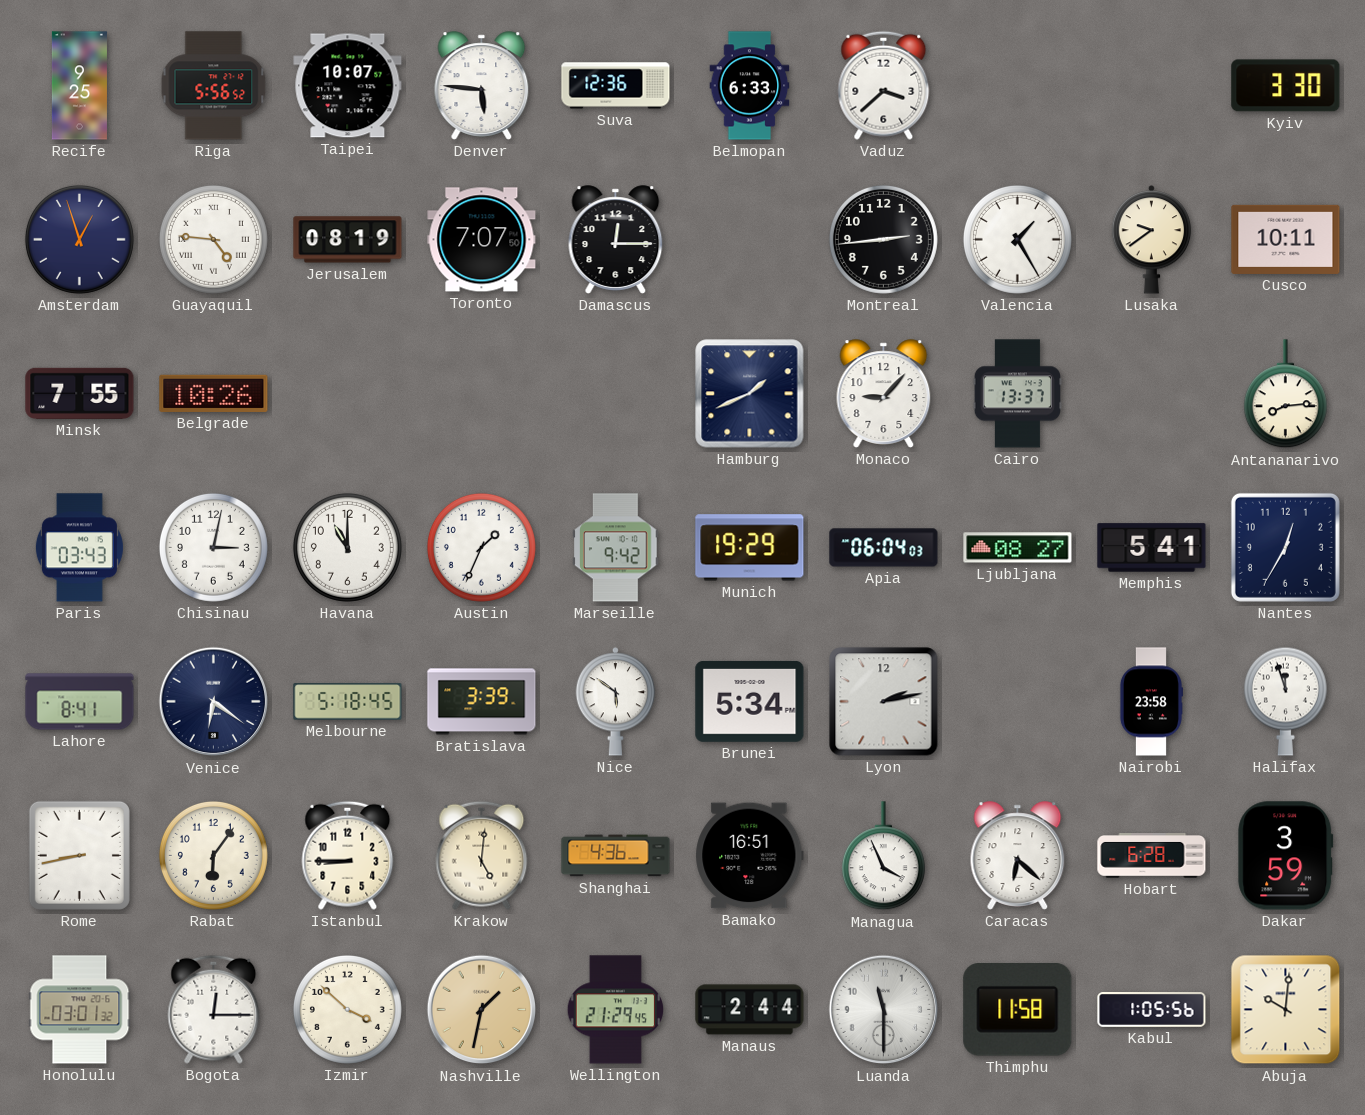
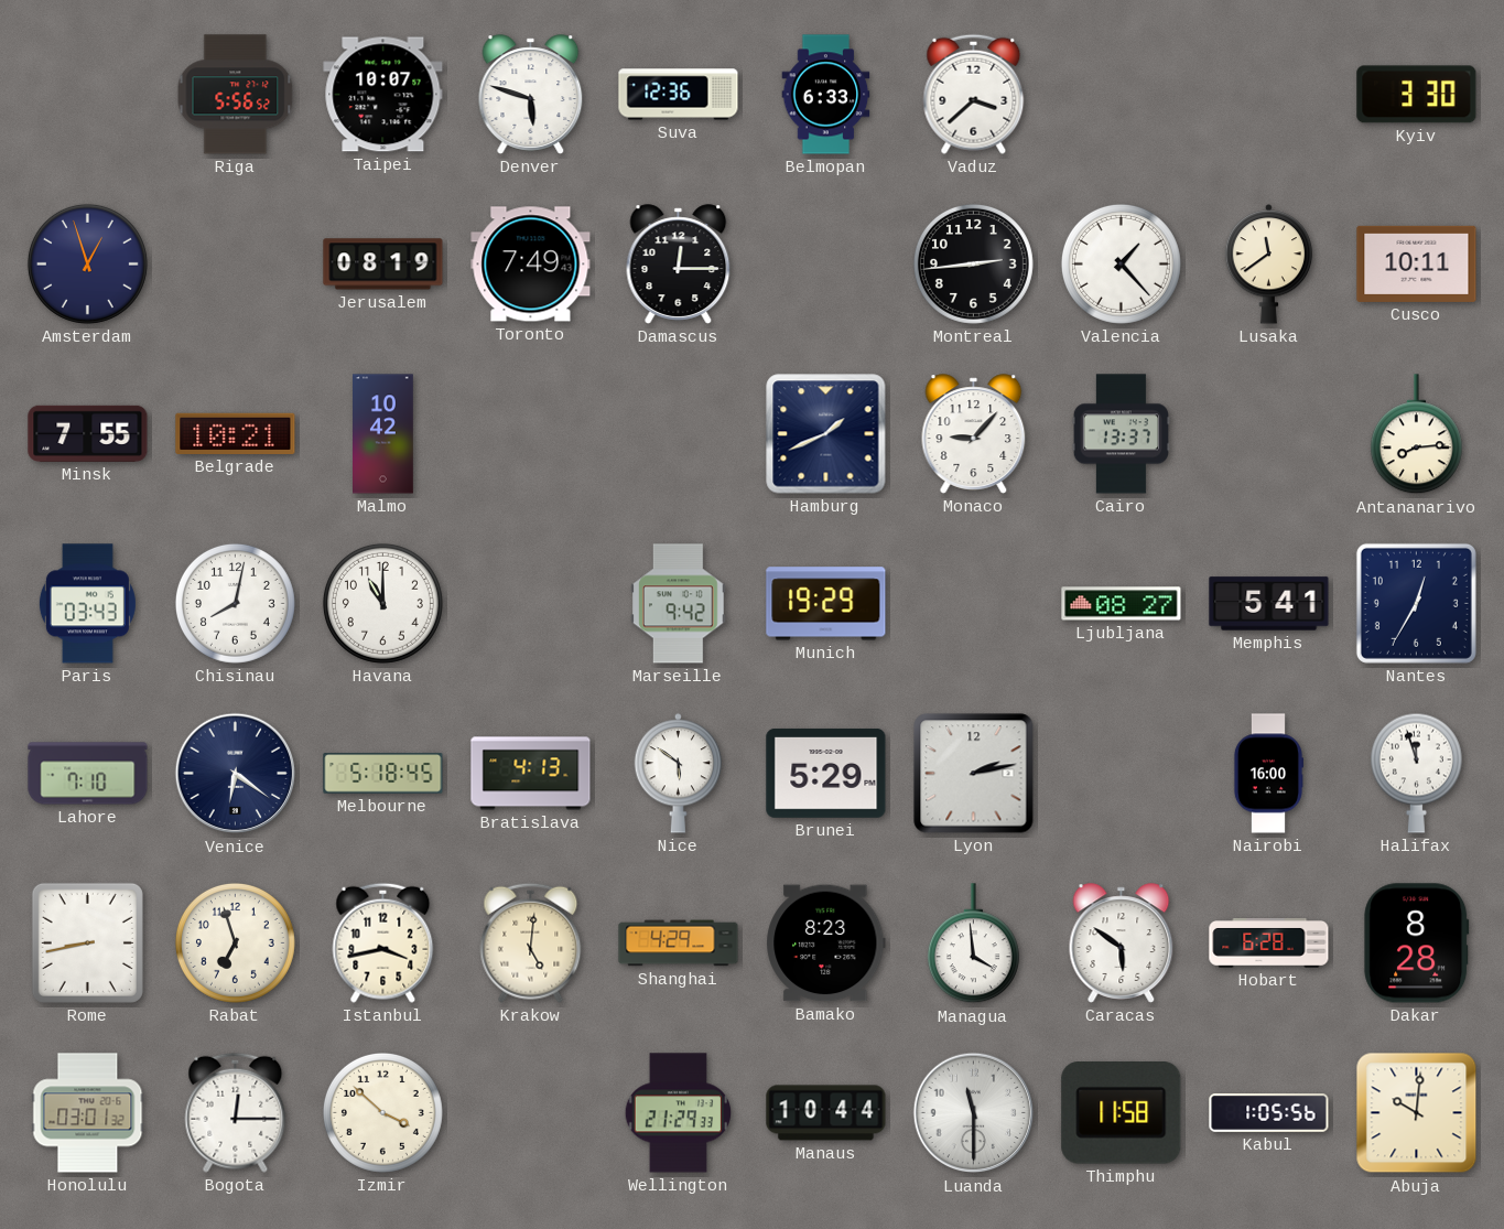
Recife: 9:25 -> none
Denver: 5:46 -> 5:48
Guayaquil: 4:46 -> none
Toronto: 7:07 -> 7:49
Valencia: 1:25 -> 1:23
Lusaka: 9:39 -> 11:39
Belgrade: 10:26 -> 10:21
Malmo: none -> 10:42
Chisinau: 3:02 -> 8:02
Austin: 1:34 -> none
Apia: 06:04 -> none
Lahore: 8:41 -> 7:10
Bratislava: 3:39 -> 4:13
Brunei: 5:34 -> 5:29
Nairobi: 23:58 -> 16:00
Rabat: 6:06 -> 6:57
Istanbul: 8:45 -> 3:43
Shanghai: 4:36 -> 4:29
Bamako: 16:51 -> 8:23
Managua: 3:56 -> 3:59
Caracas: 6:22 -> 5:51
Dakar: 3:59 -> 8:28
Nashville: 1:32 -> none
Wellington: 21:29:45 -> 21:29:33
Manaus: 2:44 -> 10:44
